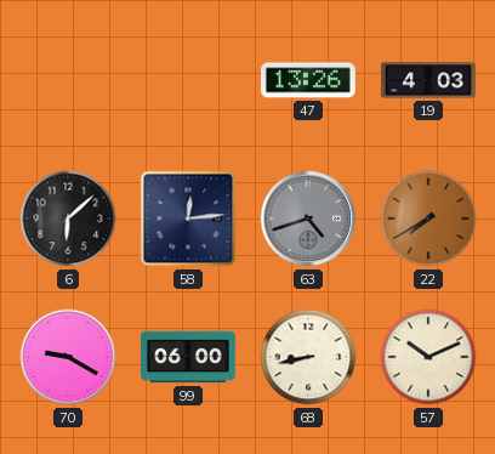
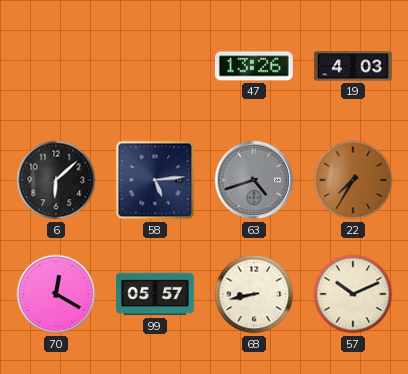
58: 12:14 -> 5:14
22: 7:40 -> 7:35
70: 9:20 -> 12:20
99: 06:00 -> 05:57
